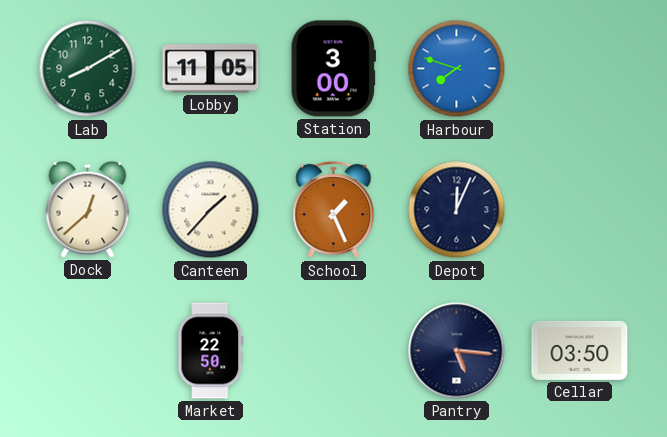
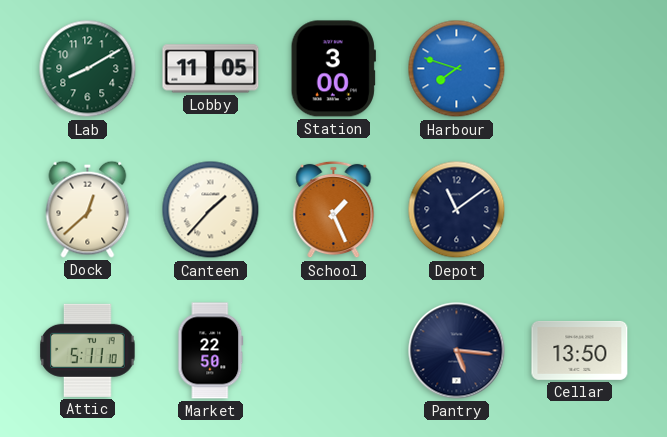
Depot: 12:04 -> 11:09
Attic: none -> 5:11
Cellar: 03:50 -> 13:50
